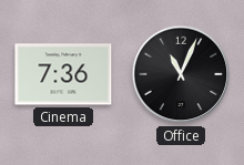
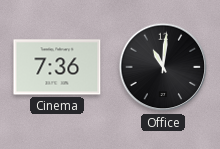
Office: 11:04 -> 11:01
